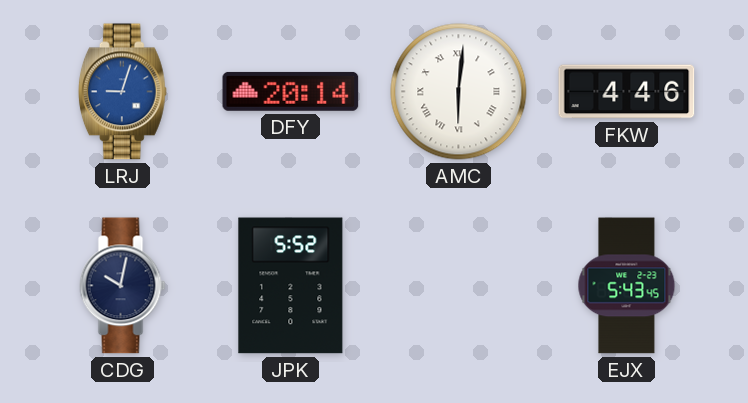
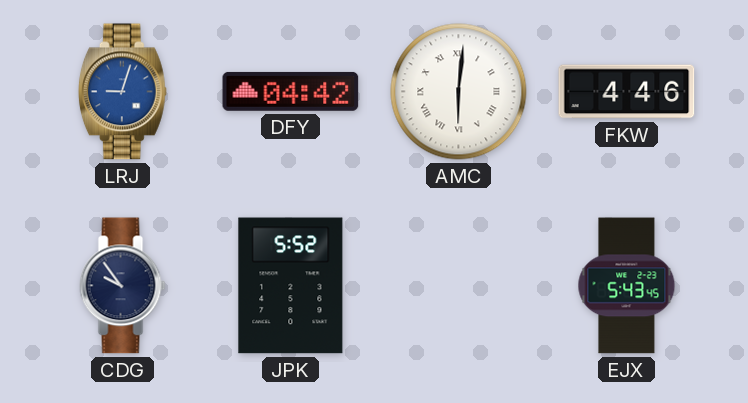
DFY: 20:14 -> 04:42
CDG: 10:02 -> 9:54
